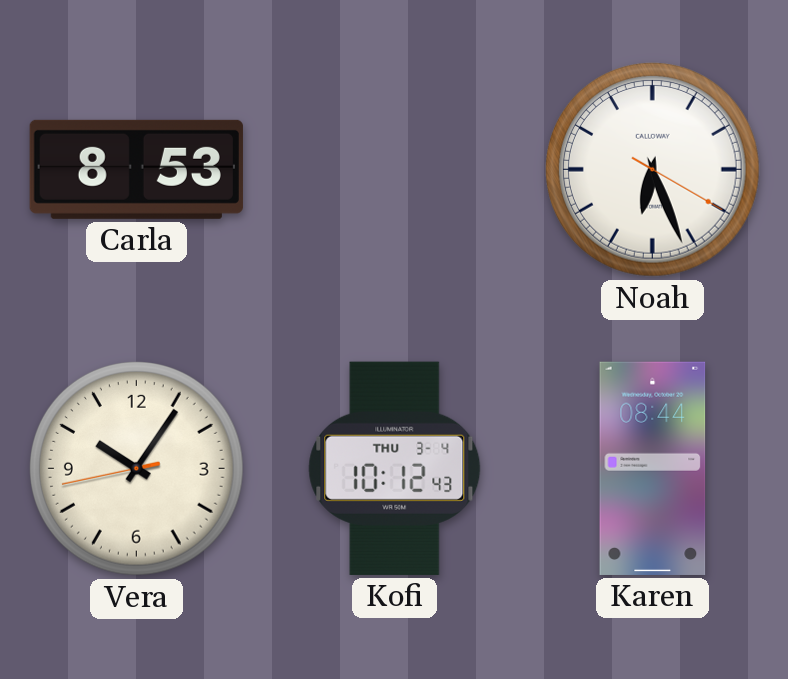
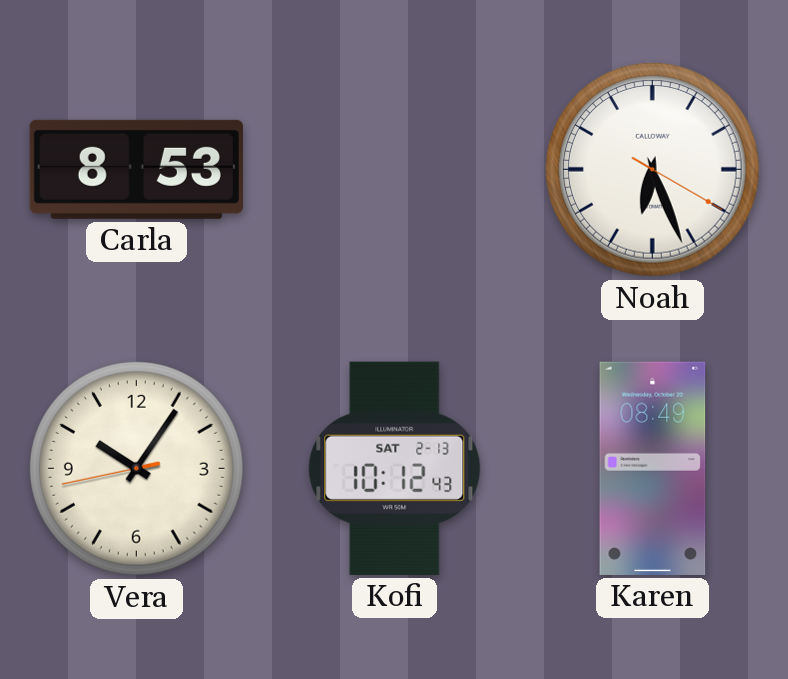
Kofi date: THU 3-4 -> SAT 2-13
Karen: 08:44 -> 08:49
